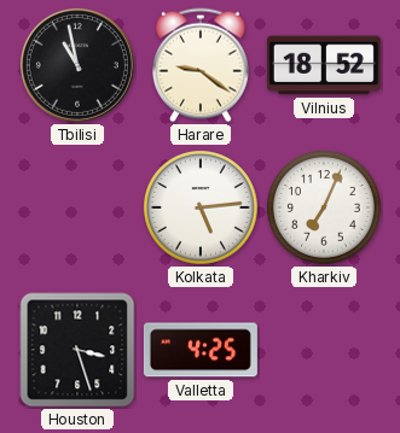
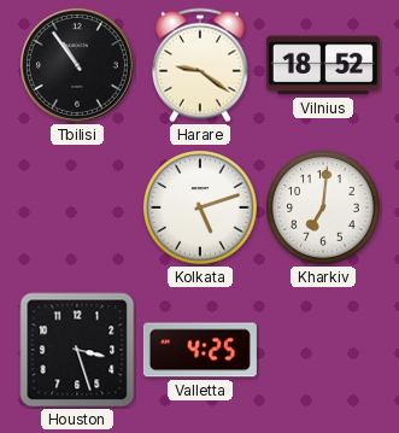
Tbilisi: 10:58 -> 10:54
Kolkata: 5:14 -> 5:12
Kharkiv: 7:04 -> 7:01
